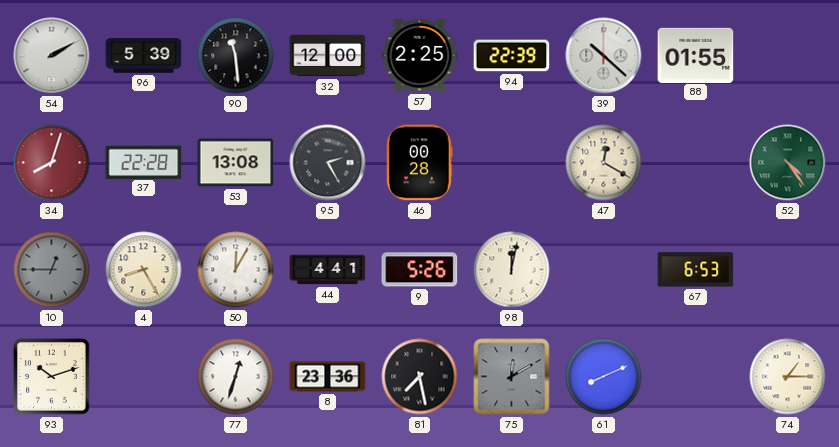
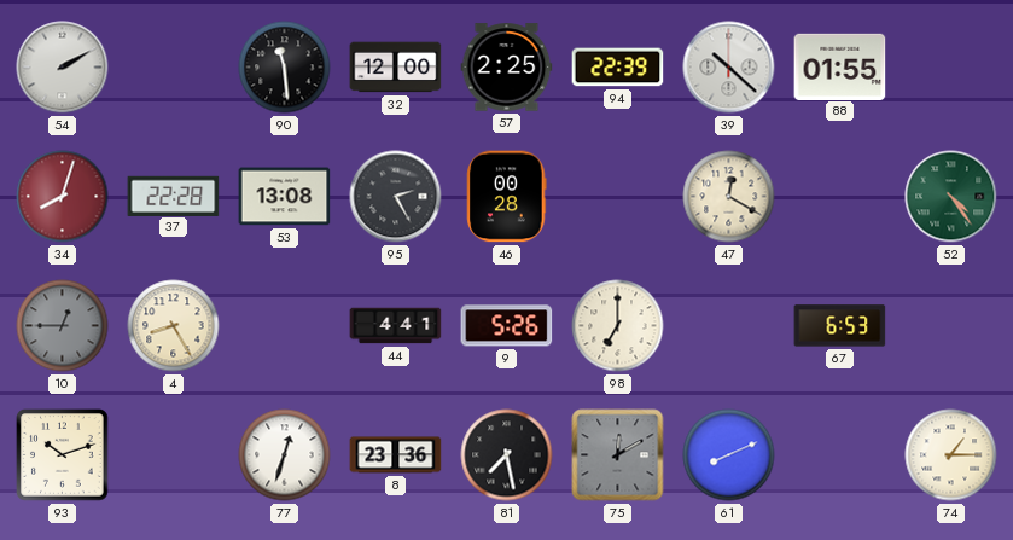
96: 5:39 -> none
50: 12:05 -> none
98: 12:02 -> 7:00
